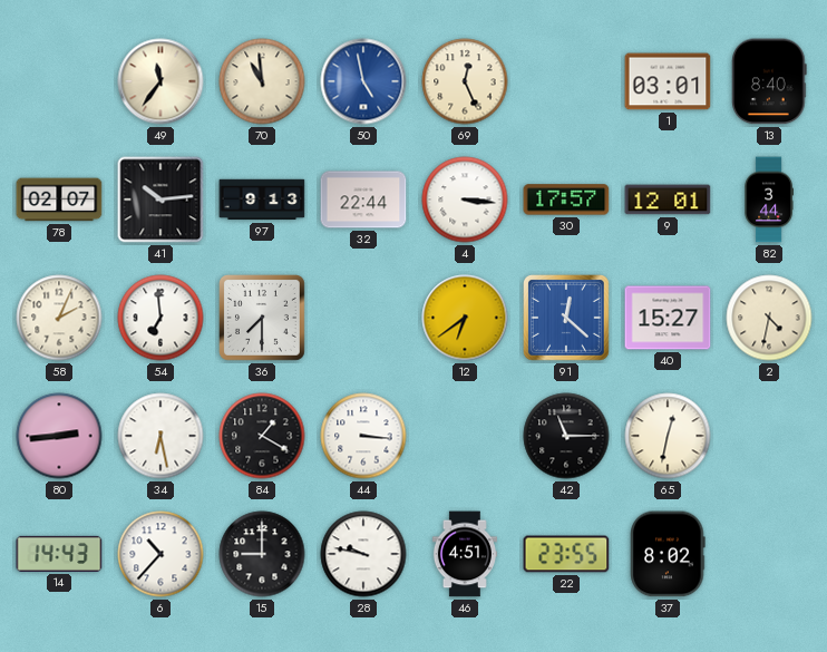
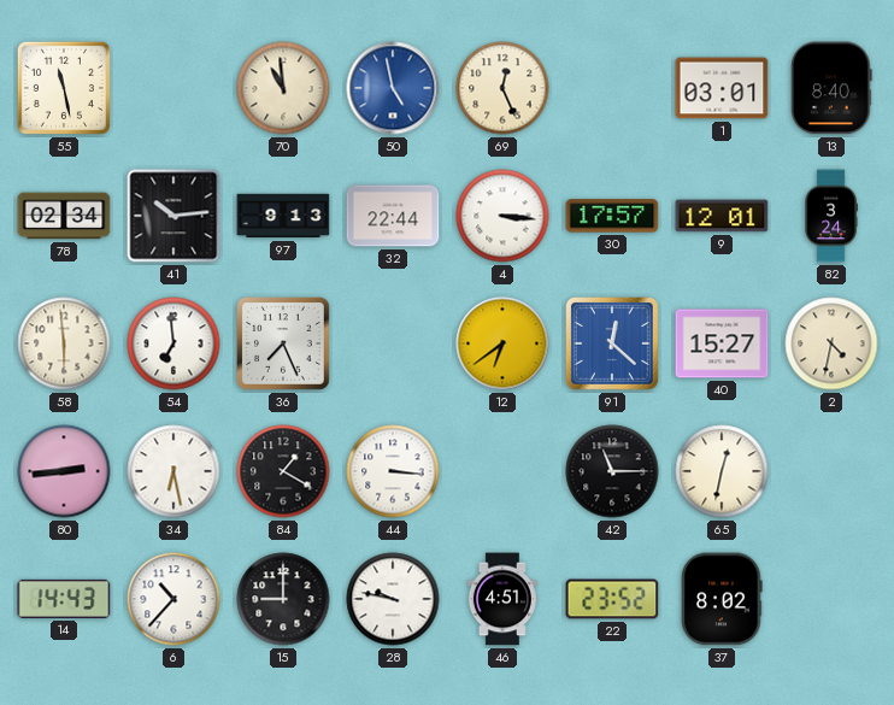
55: none -> 11:28
49: 11:36 -> none
78: 02:07 -> 02:34
82: 3:44 -> 3:24
58: 2:04 -> 5:59
36: 7:30 -> 7:26
22: 23:55 -> 23:52
